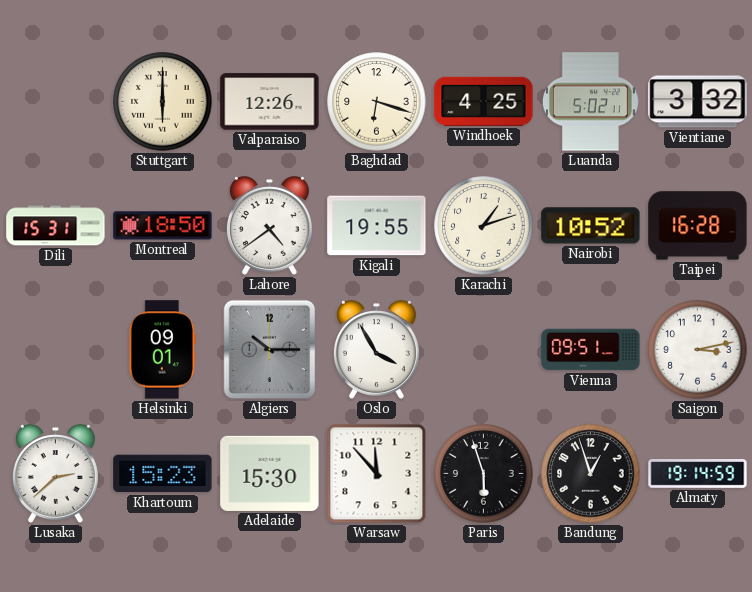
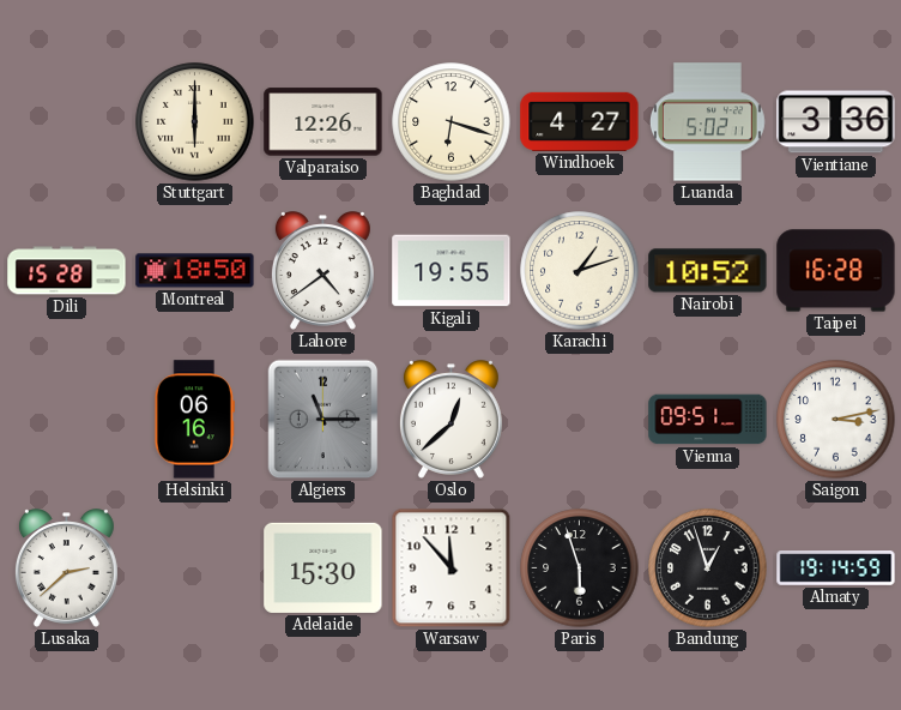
Windhoek: 4:25 -> 4:27
Vientiane: 3:32 -> 3:36
Dili: 15:31 -> 15:28
Helsinki: 09:01 -> 06:16
Algiers: 10:15 -> 11:15
Oslo: 3:55 -> 12:38
Khartoum: 15:23 -> none
